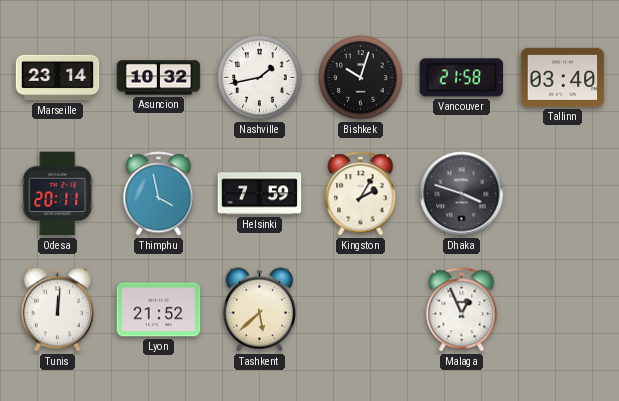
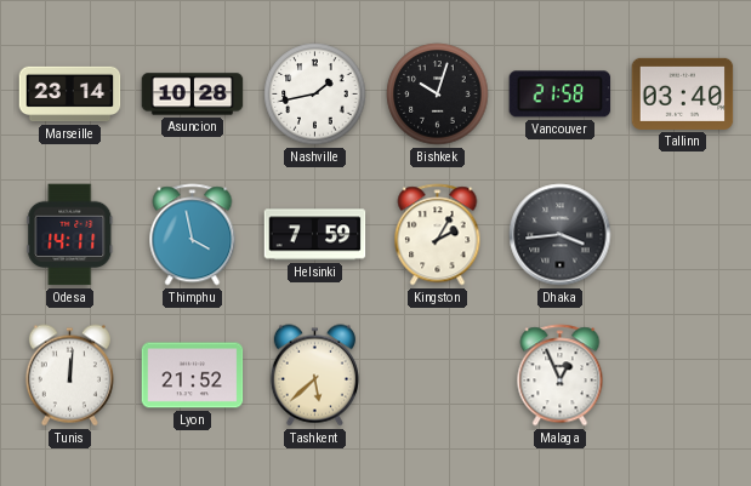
Asuncion: 10:32 -> 10:28
Odesa: 20:11 -> 14:11
Dhaka: 3:48 -> 3:44
